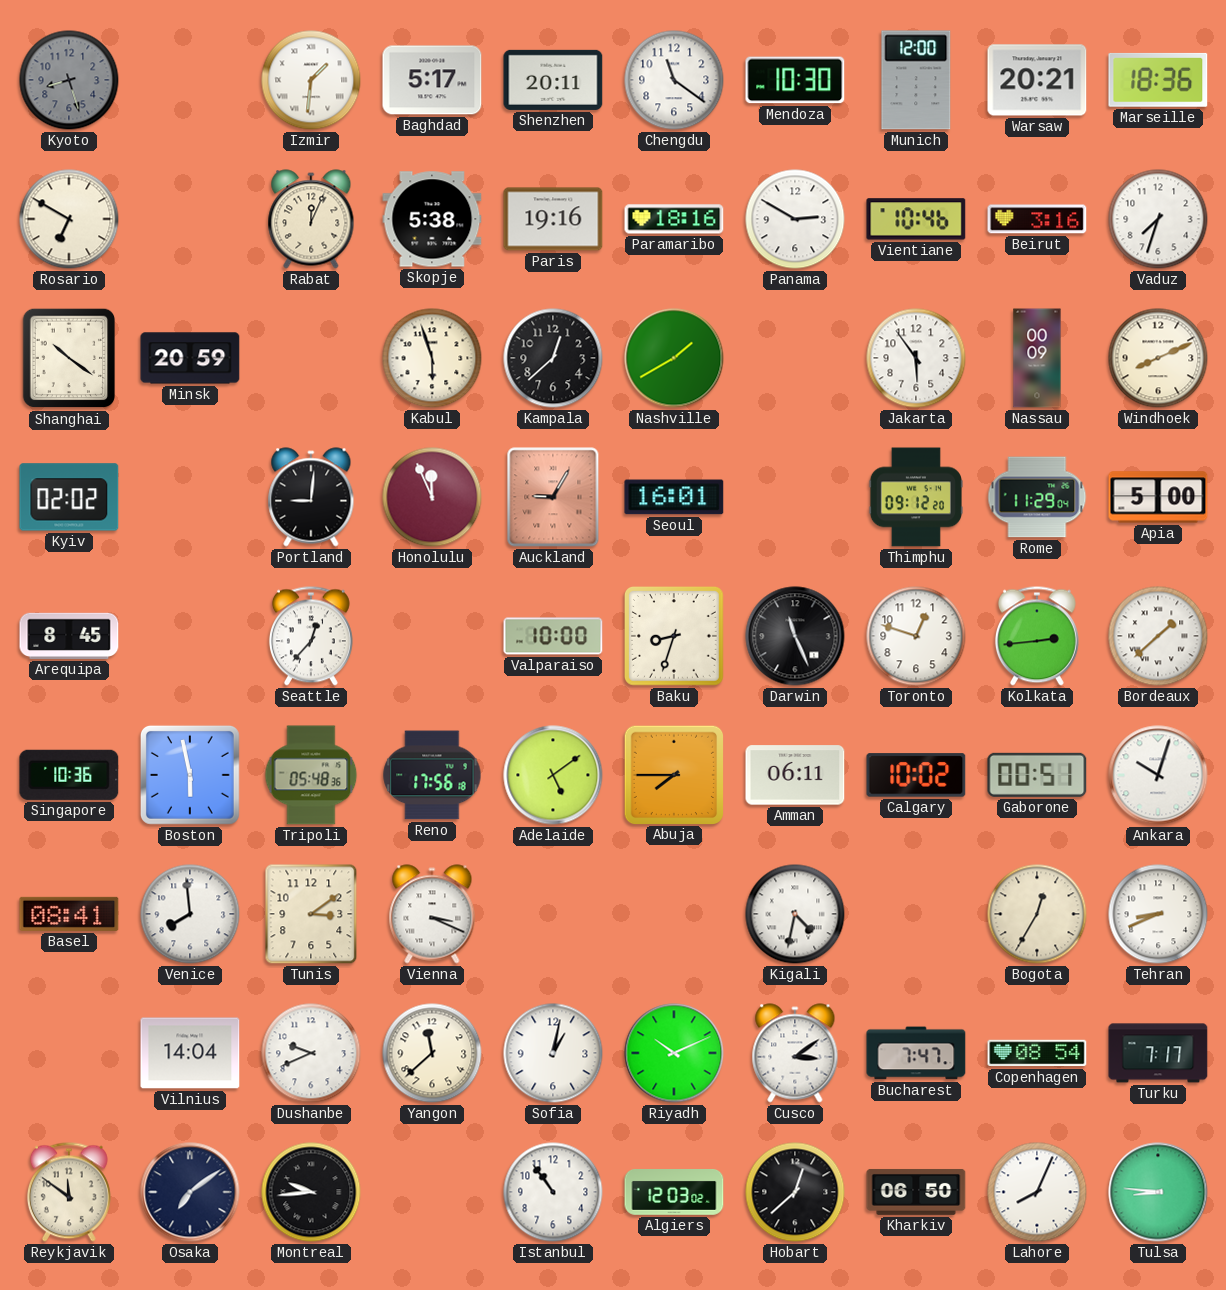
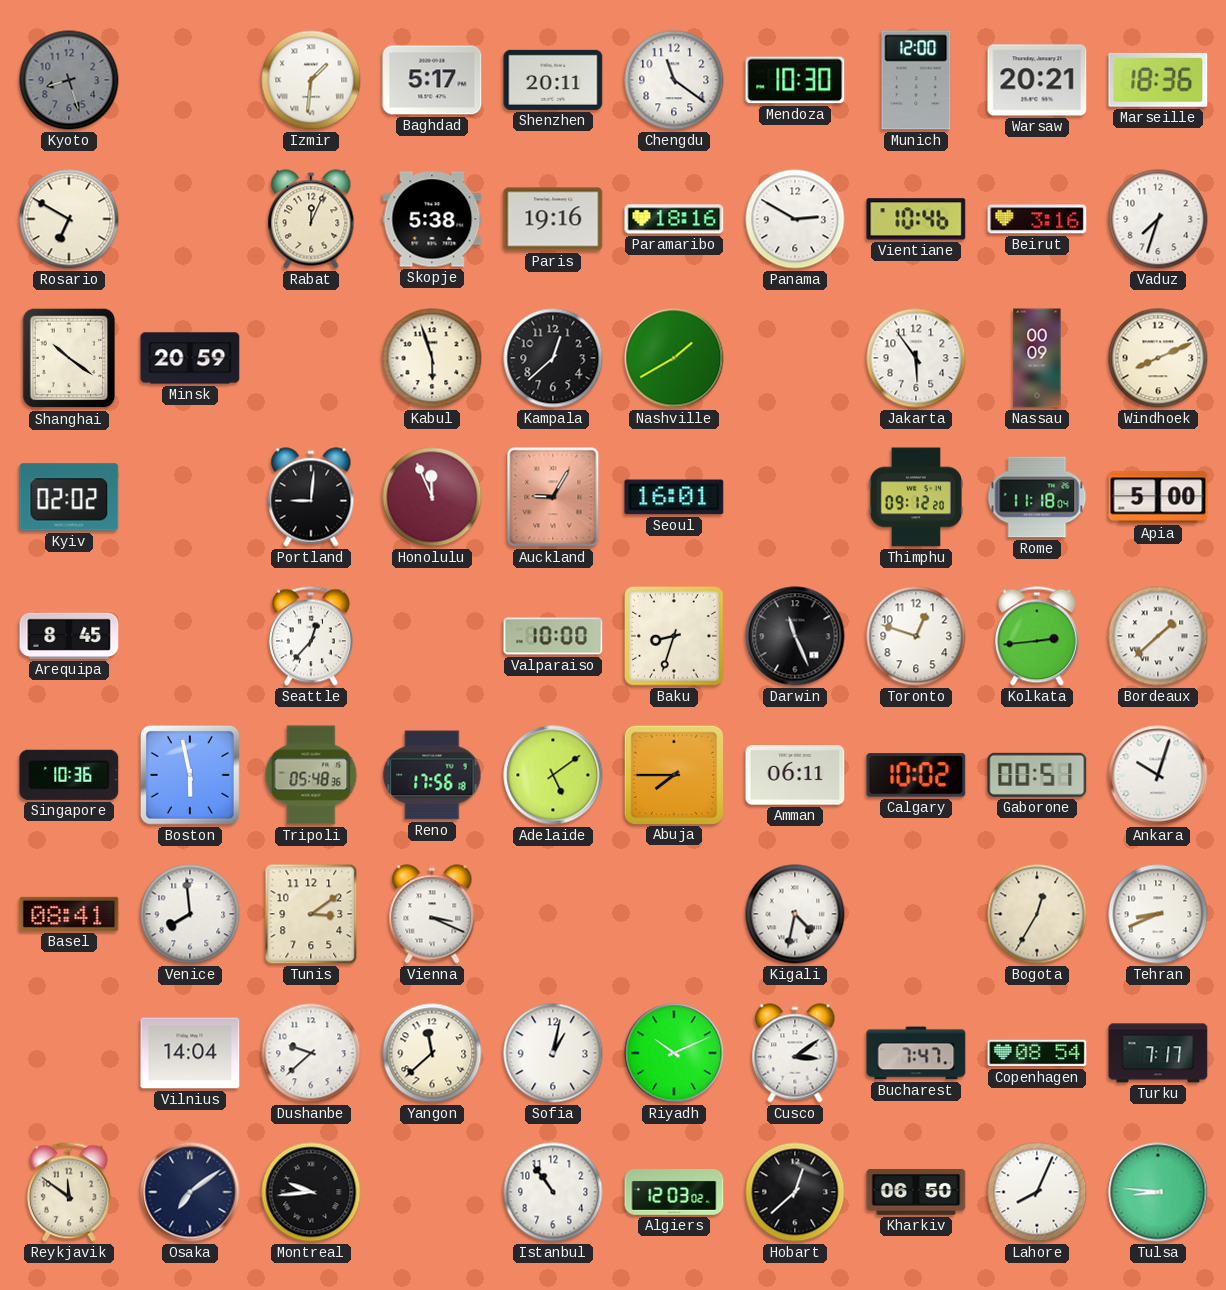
Rome: 11:29 -> 11:18
Dushanbe: 9:41 -> 9:38
